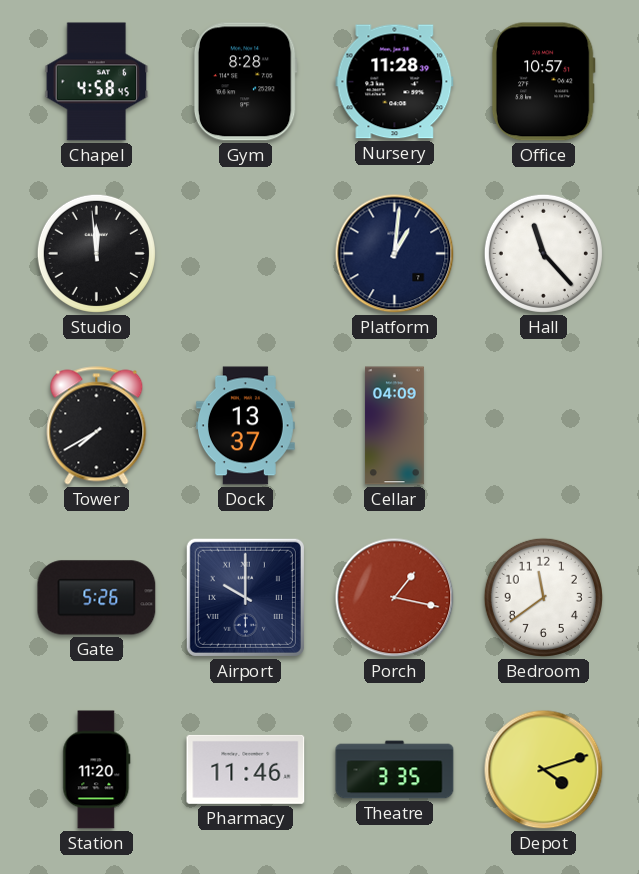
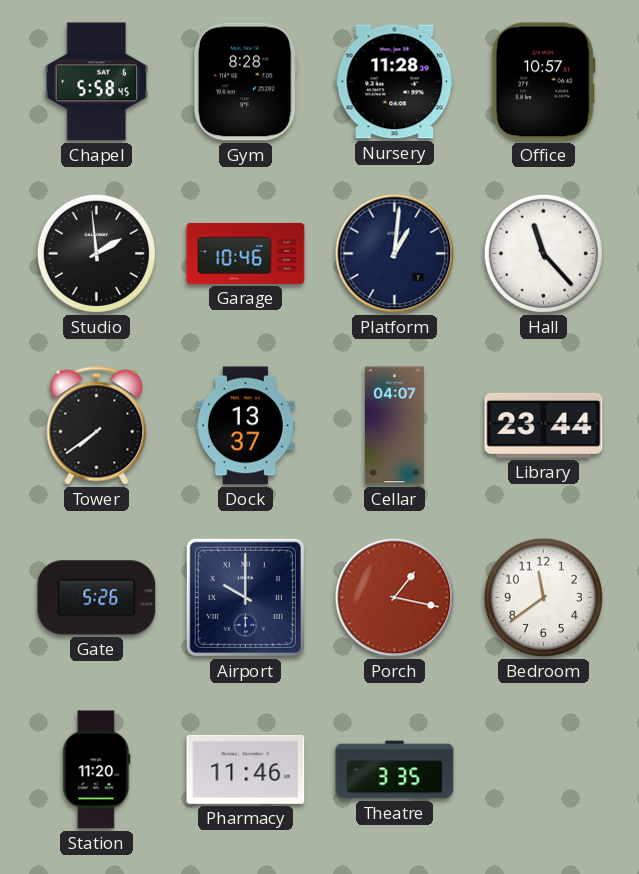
Chapel: 4:58 -> 5:58
Studio: 11:59 -> 1:59
Garage: none -> 10:46
Tower: 7:40 -> 7:39
Cellar: 04:09 -> 04:07
Library: none -> 23:44
Depot: 4:12 -> none
